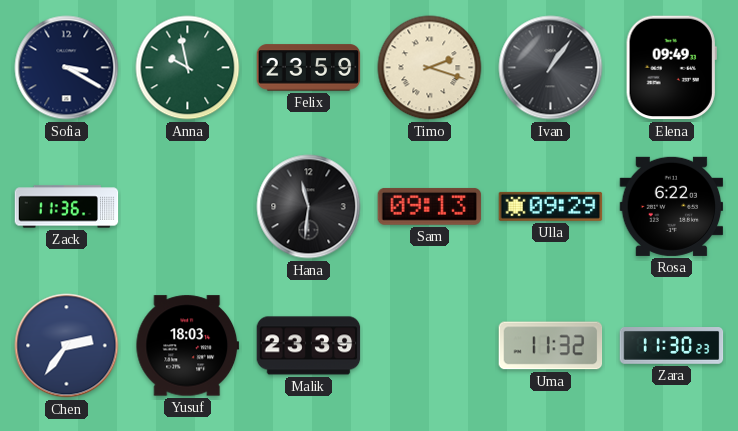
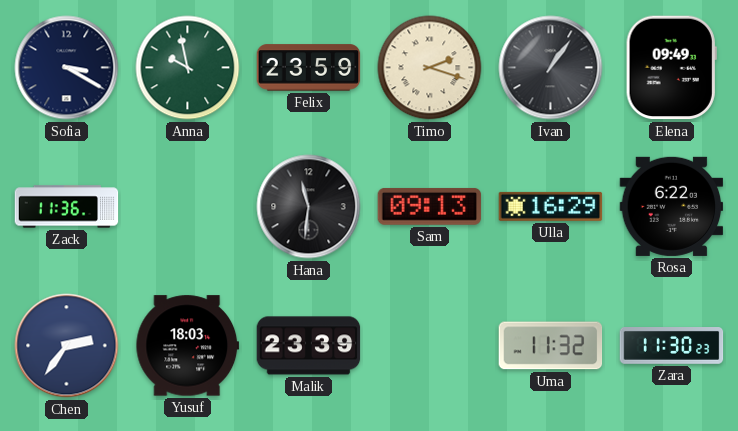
Ulla: 09:29 -> 16:29
